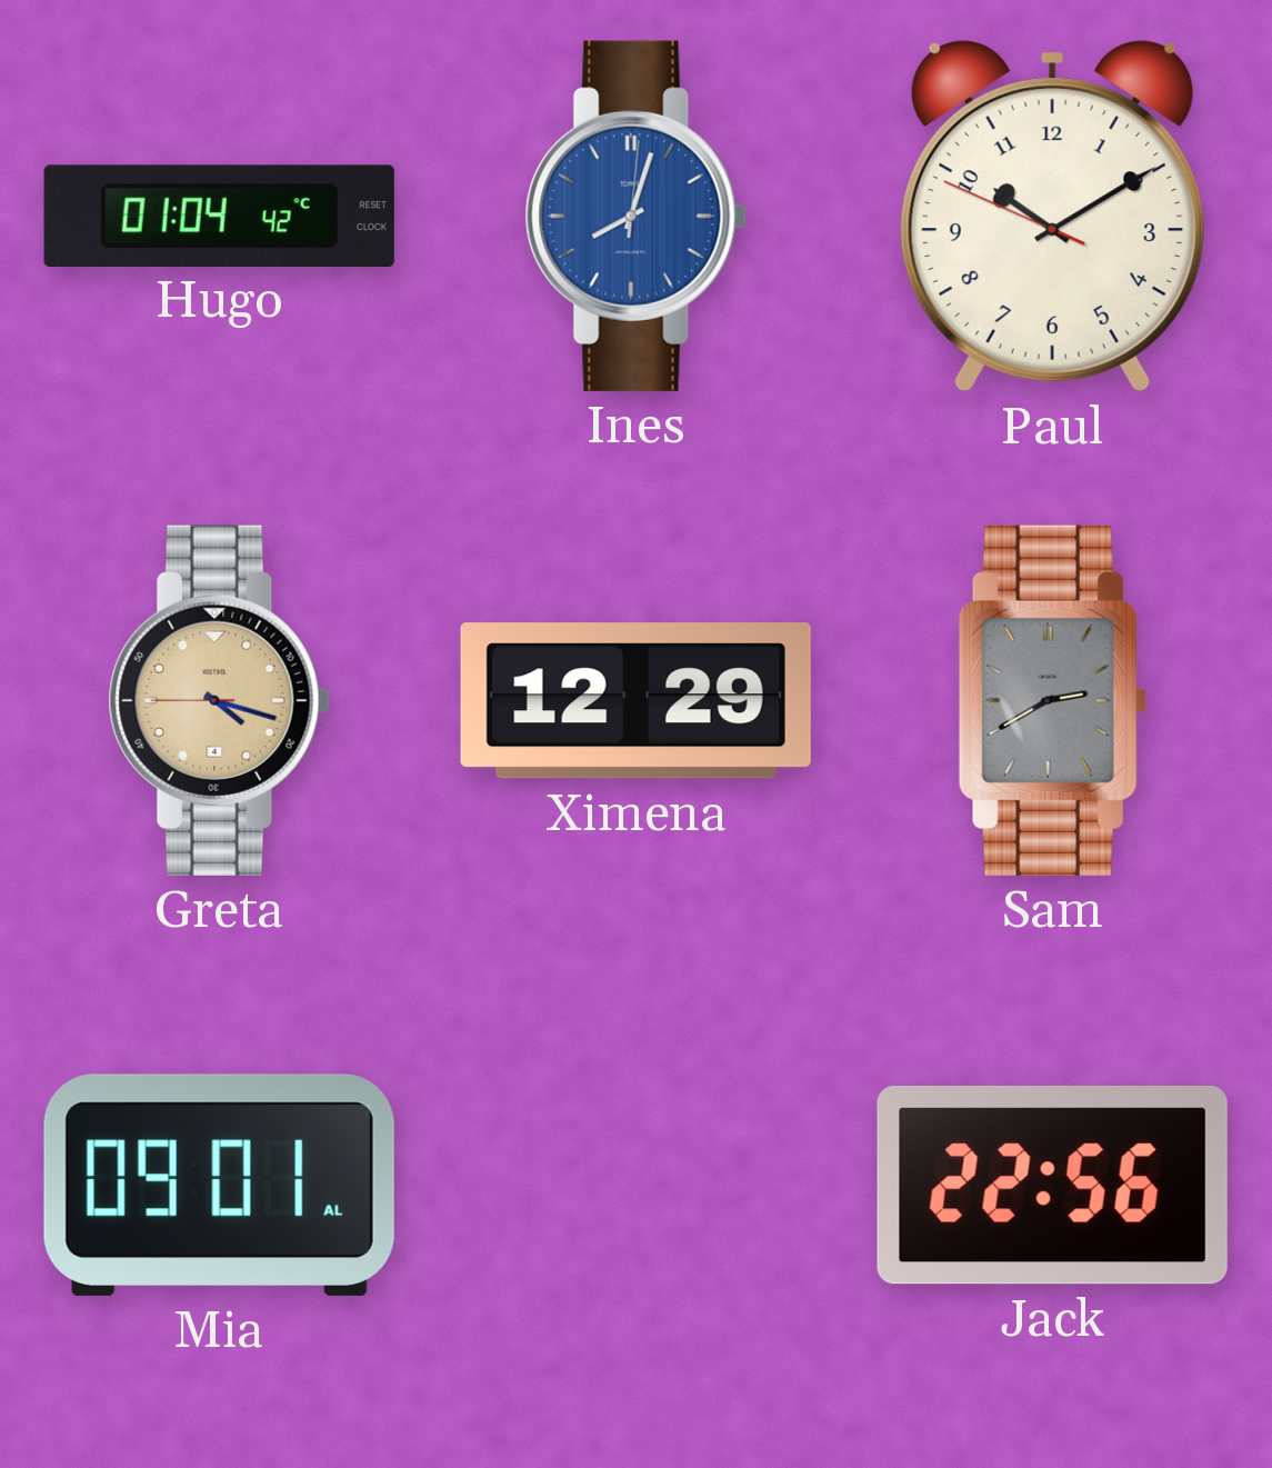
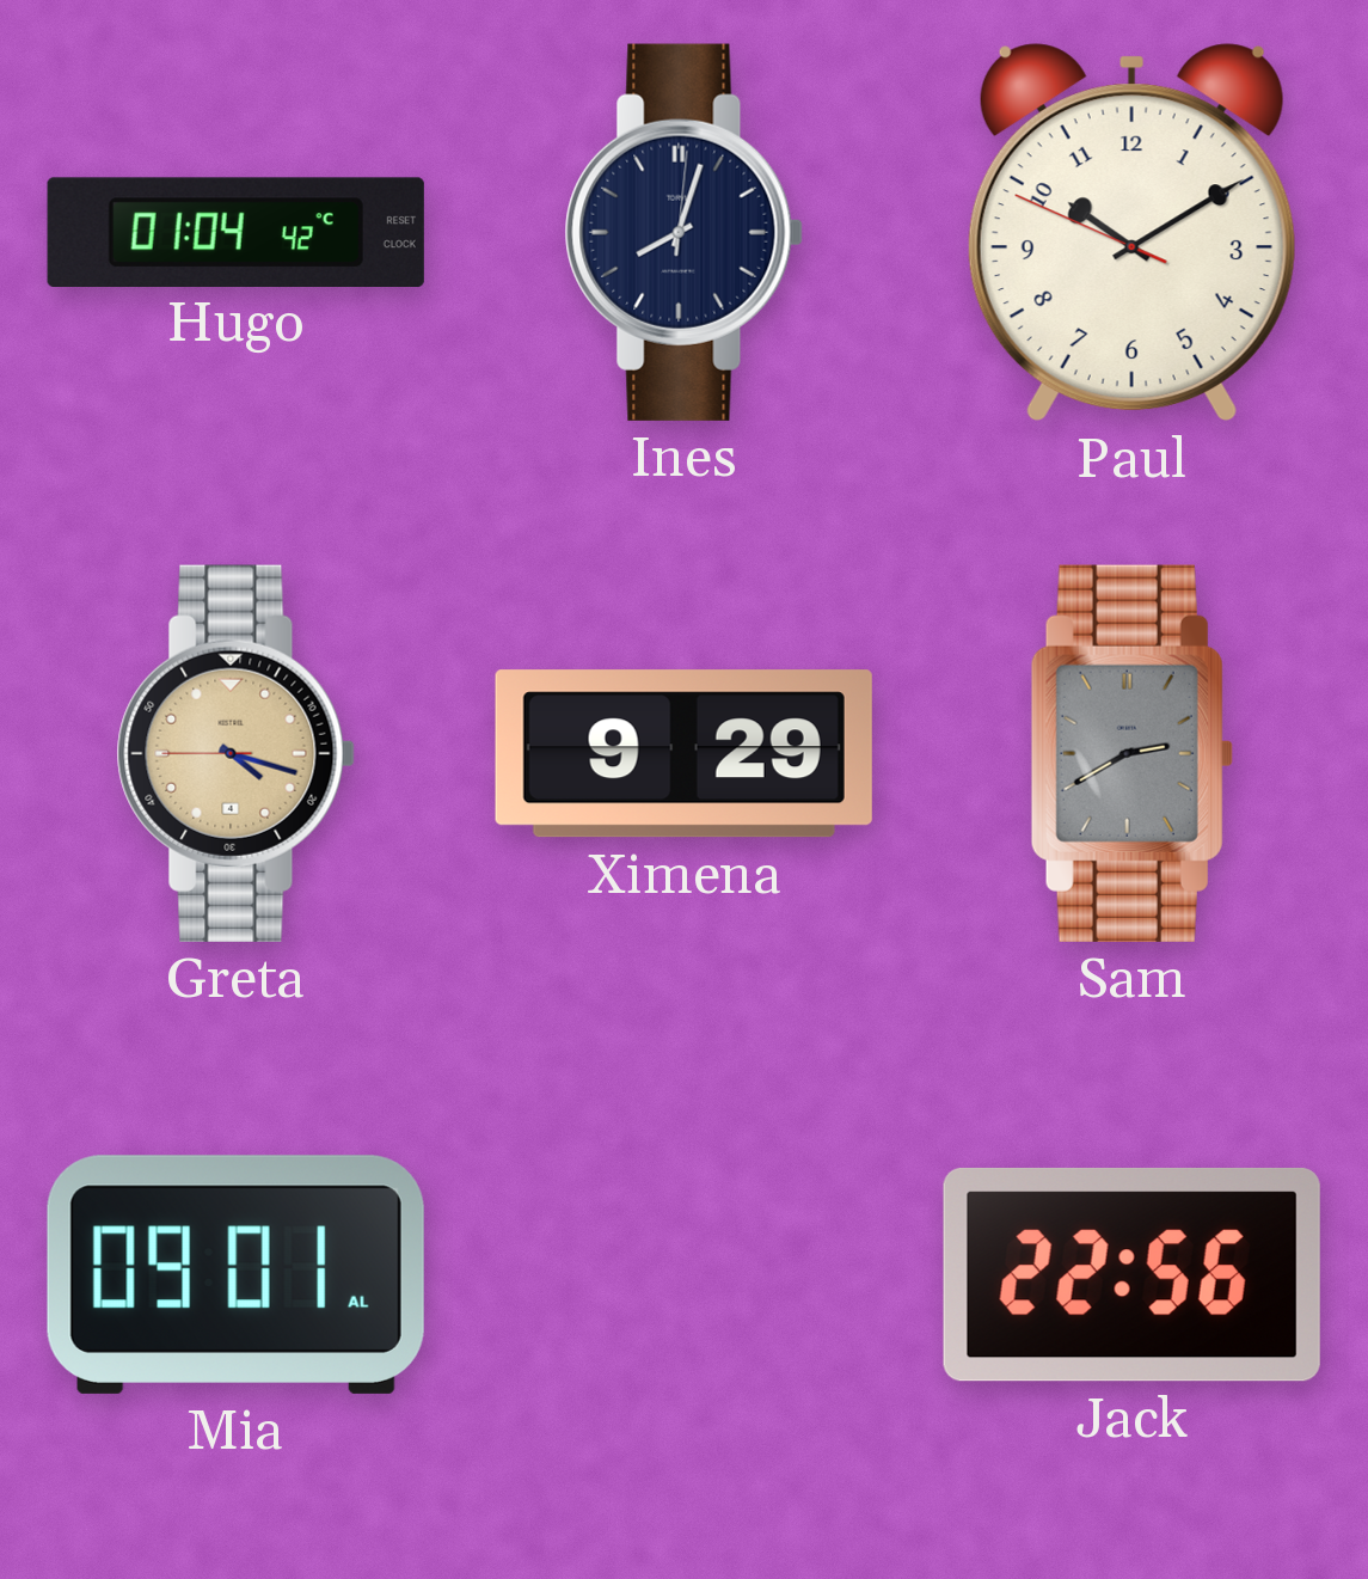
Ines dial: blue -> navy
Ximena: 12:29 -> 9:29
